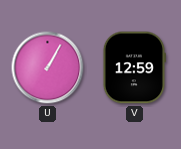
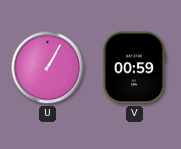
V: 12:59 -> 00:59
